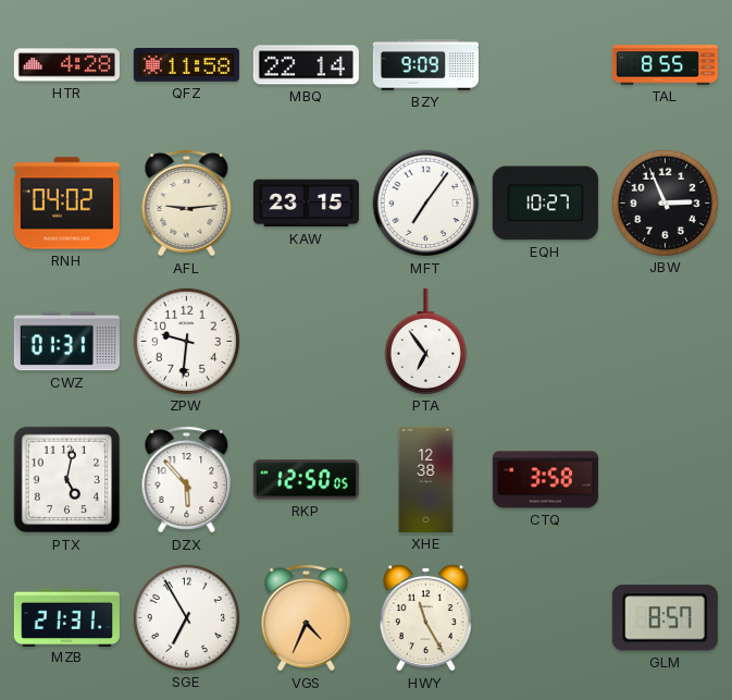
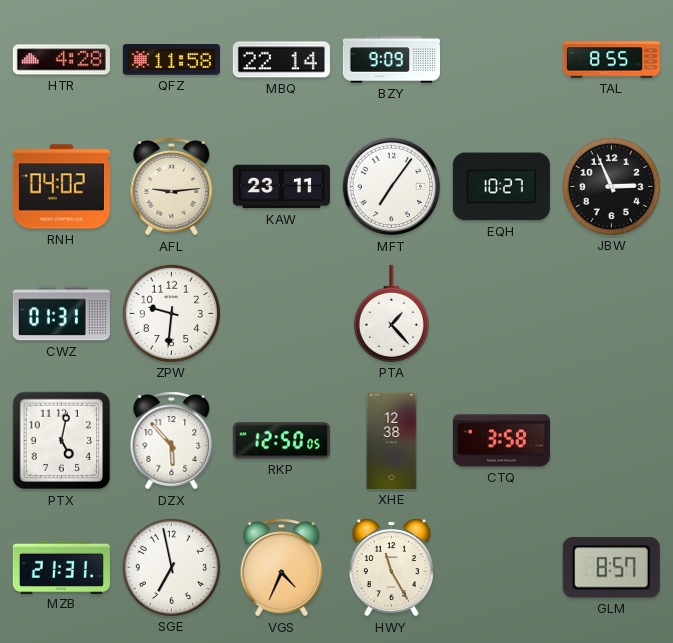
KAW: 23:15 -> 23:11
PTA: 6:54 -> 1:23
SGE: 6:55 -> 6:58
